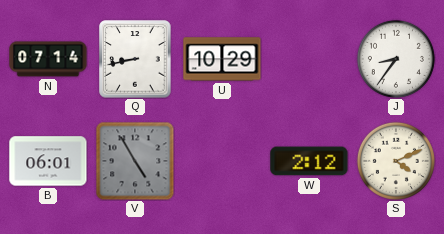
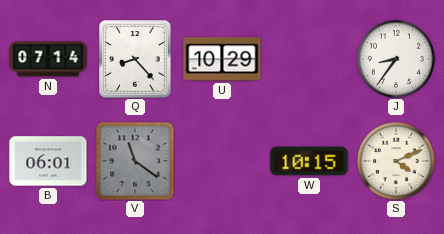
Q: 8:43 -> 8:23
V: 4:55 -> 11:21
W: 2:12 -> 10:15
